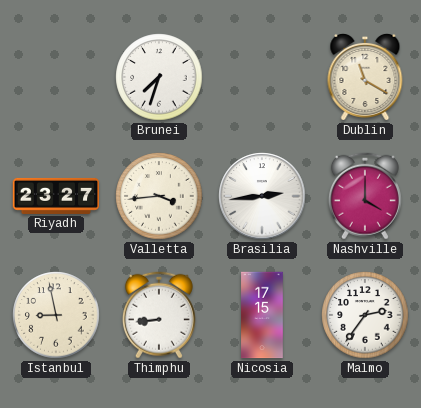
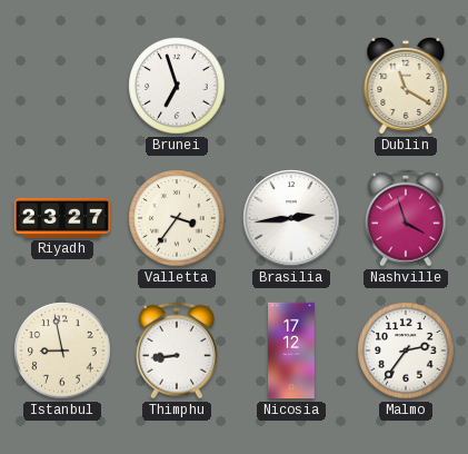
Brunei: 7:33 -> 6:57
Valletta: 3:44 -> 3:36
Nashville: 4:00 -> 3:57
Nicosia: 17:15 -> 17:12
